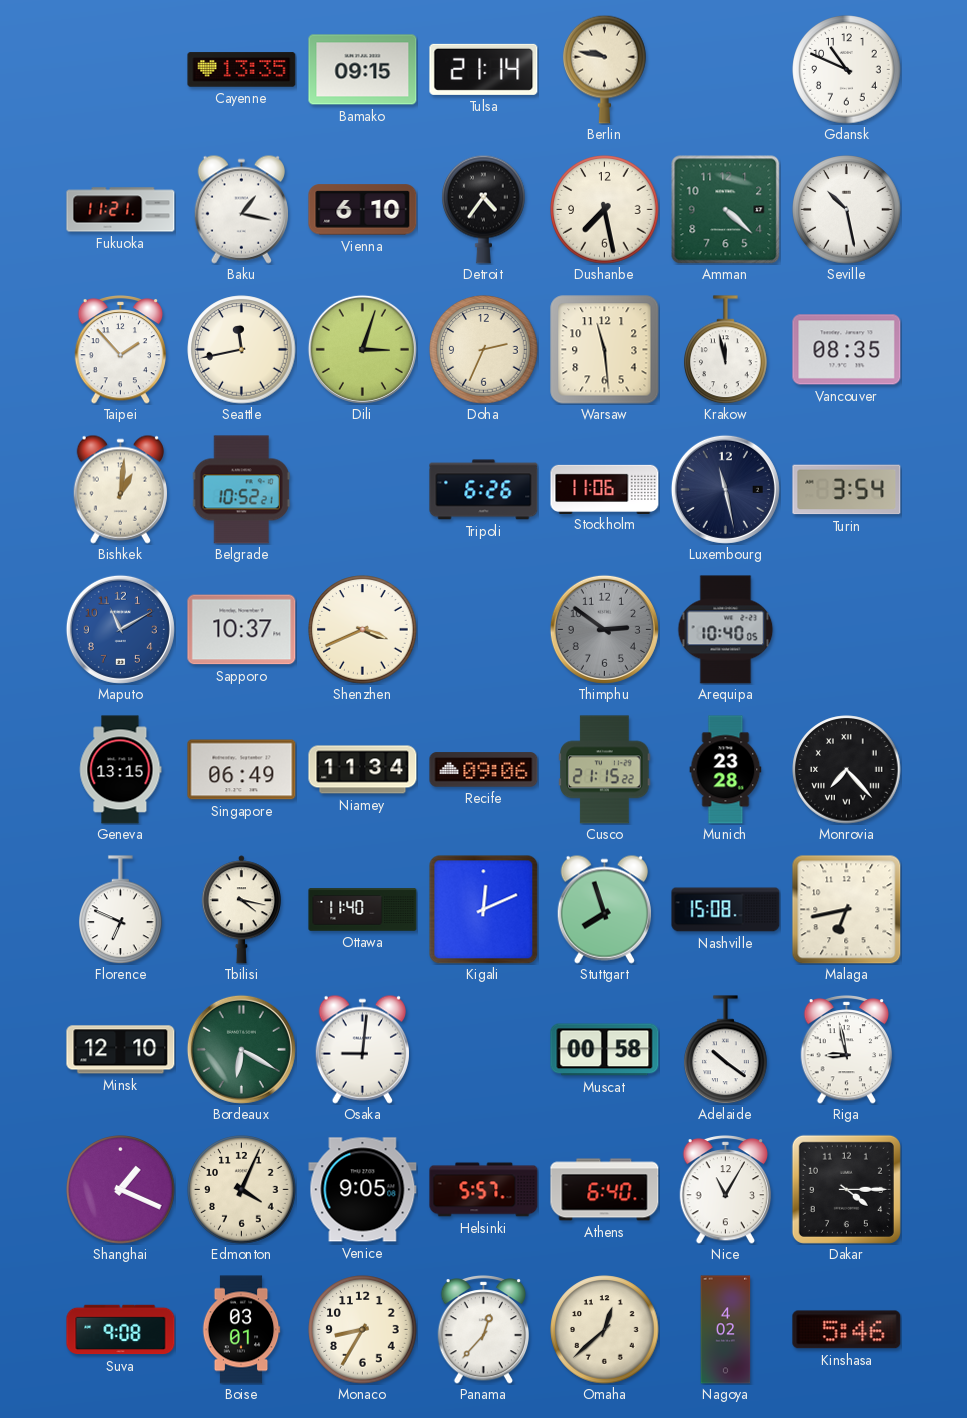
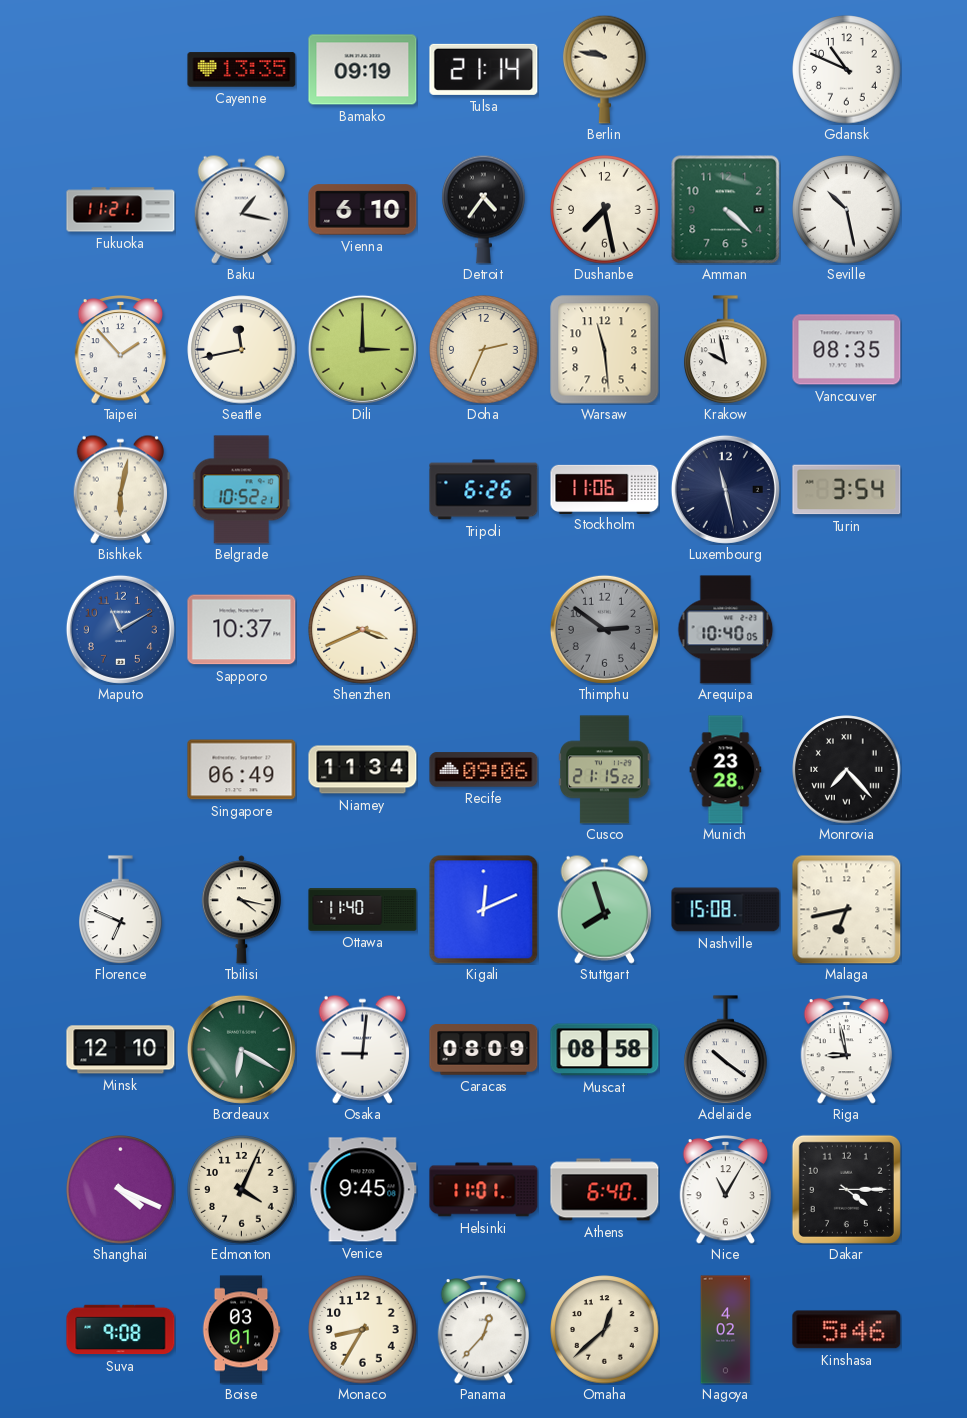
Bamako: 09:15 -> 09:19
Dili: 3:03 -> 3:00
Krakow: 11:58 -> 9:58
Bishkek: 1:01 -> 6:02
Geneva: 13:15 -> none
Caracas: none -> 08:09
Muscat: 00:58 -> 08:58
Shanghai: 1:19 -> 4:19
Venice: 9:05 -> 9:45
Helsinki: 5:57 -> 11:01
